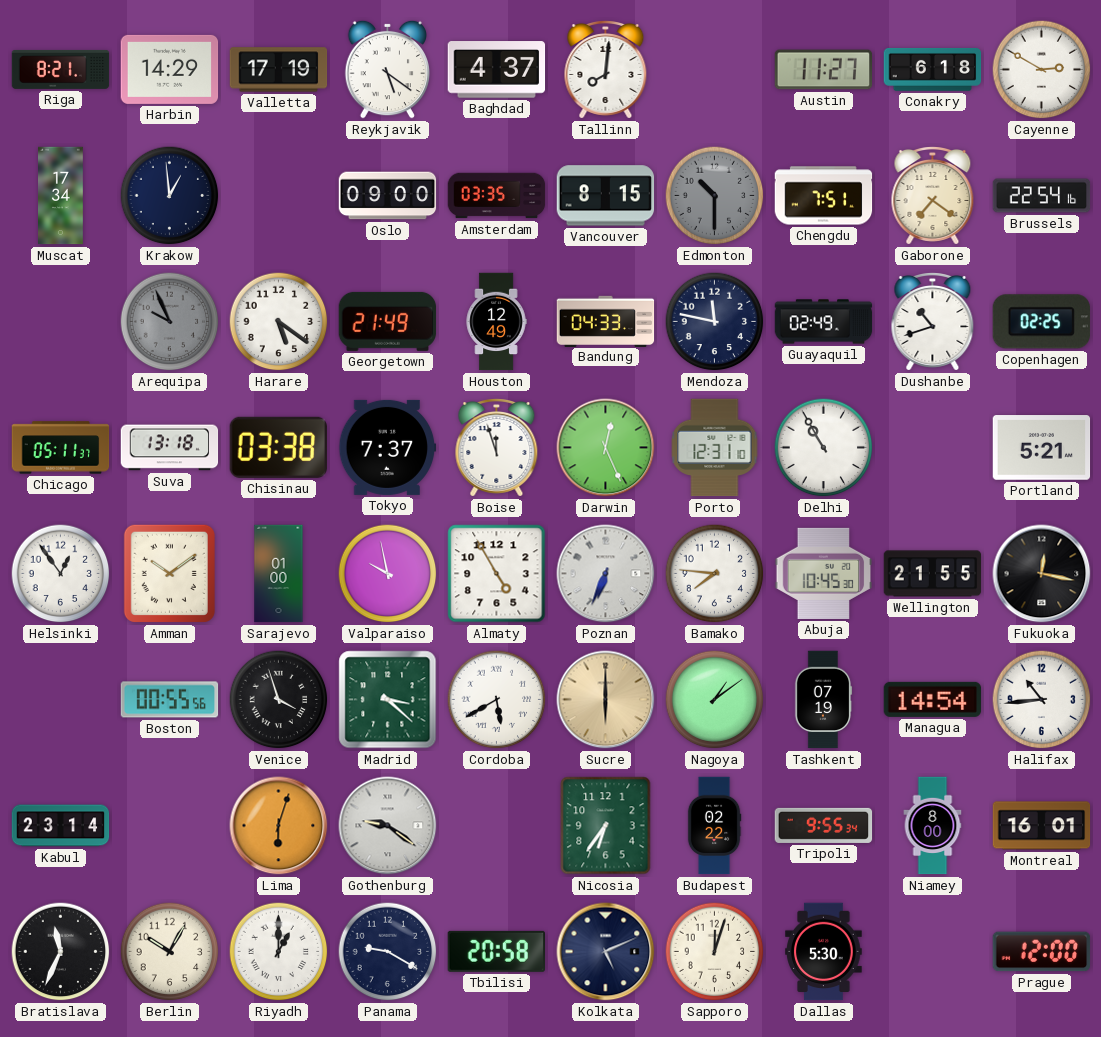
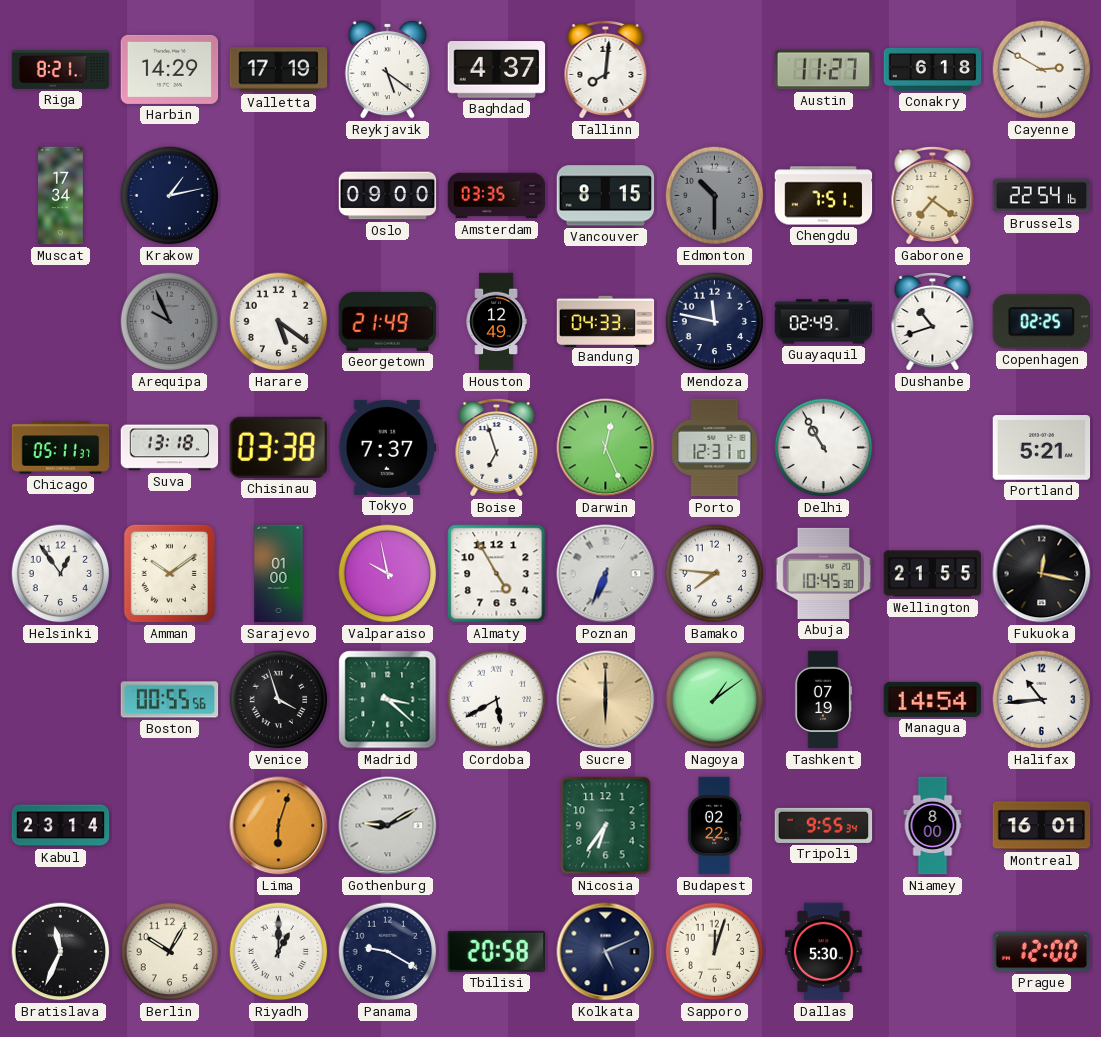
Krakow: 12:59 -> 1:13
Boise: 11:57 -> 6:57
Gothenburg: 9:21 -> 9:10
